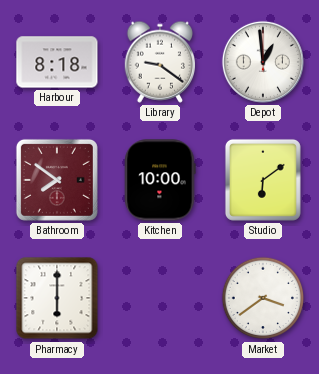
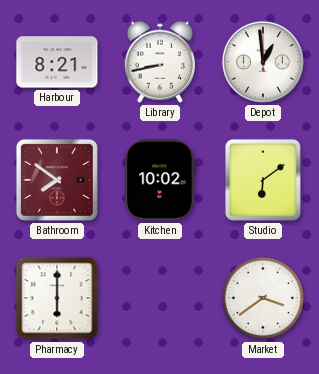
Harbour: 8:18 -> 8:21
Library: 9:21 -> 8:43
Kitchen: 10:00 -> 10:02
